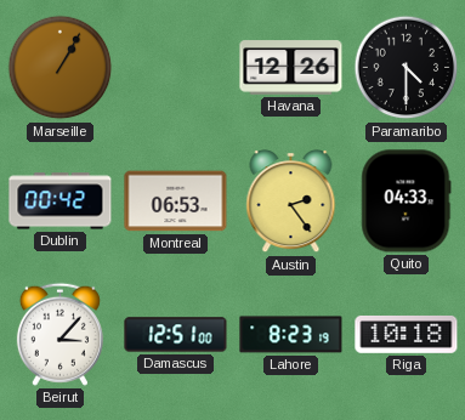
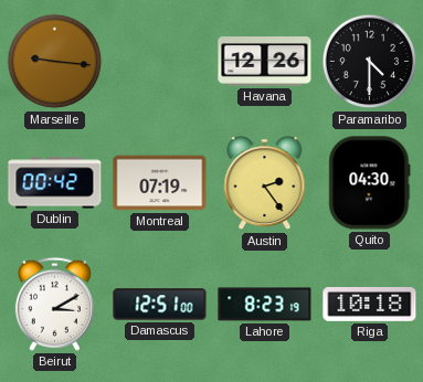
Marseille: 1:05 -> 9:16
Montreal: 06:53 -> 07:19
Quito: 04:33 -> 04:30
Beirut: 3:07 -> 3:10
